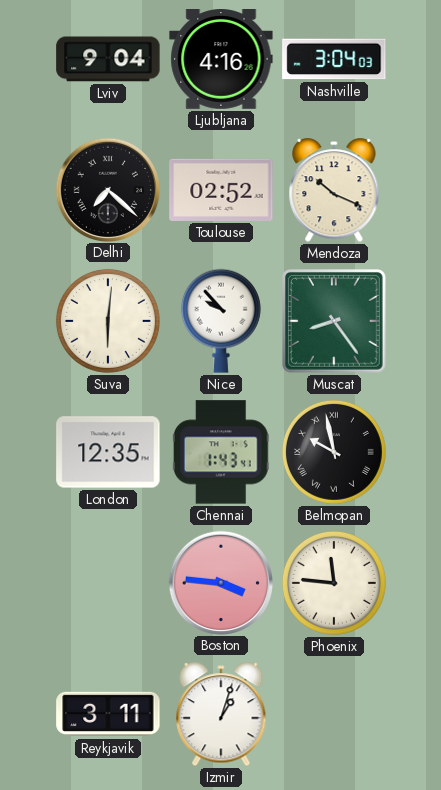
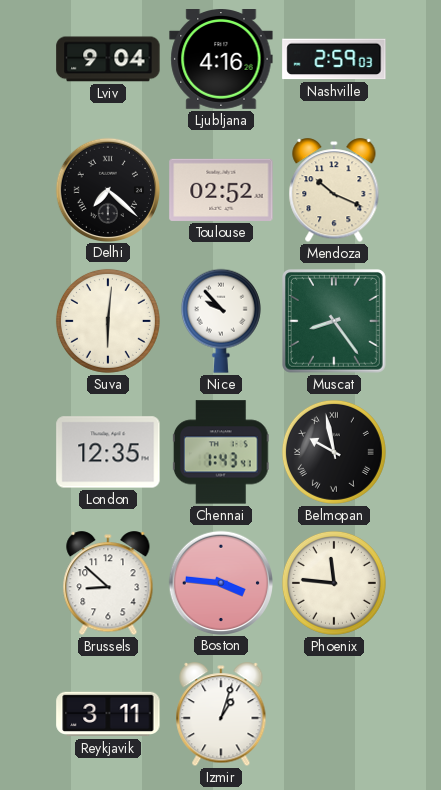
Nashville: 3:04 -> 2:59
Brussels: none -> 8:52
